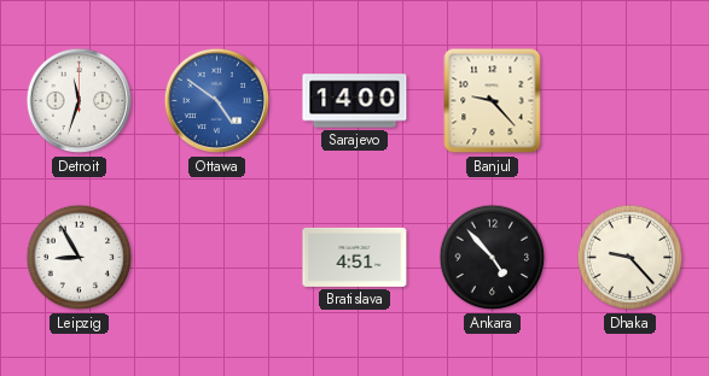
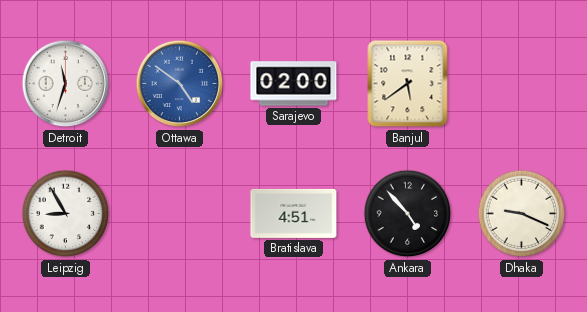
Sarajevo: 14:00 -> 02:00
Banjul: 9:23 -> 5:39
Dhaka: 9:23 -> 9:19
